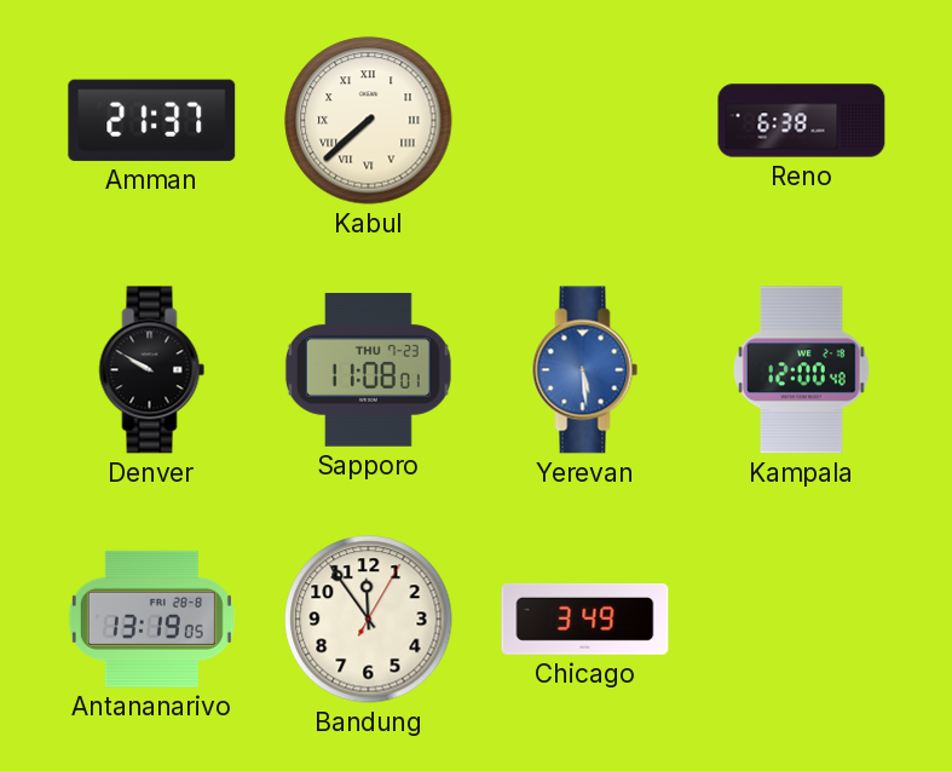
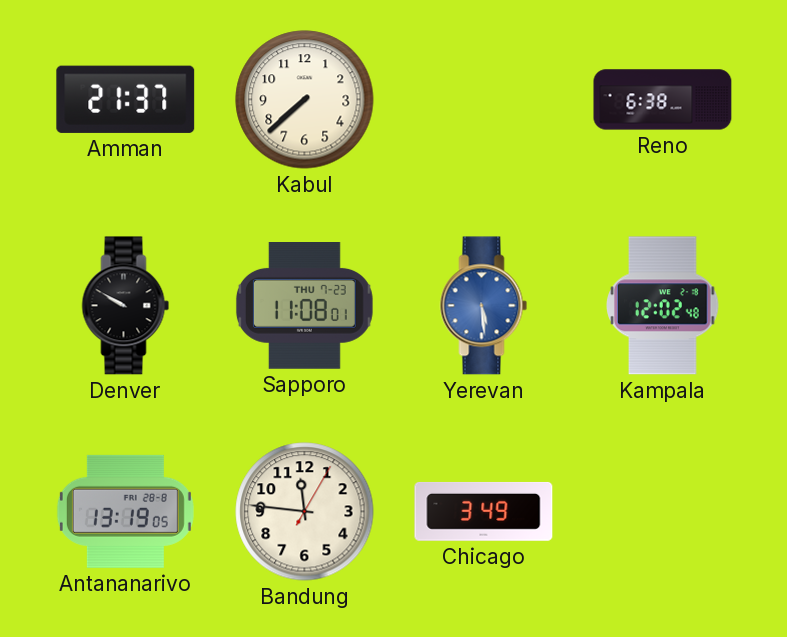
Kabul numerals: Roman -> Arabic
Kampala: 12:00 -> 12:02
Bandung: 11:54 -> 11:46
